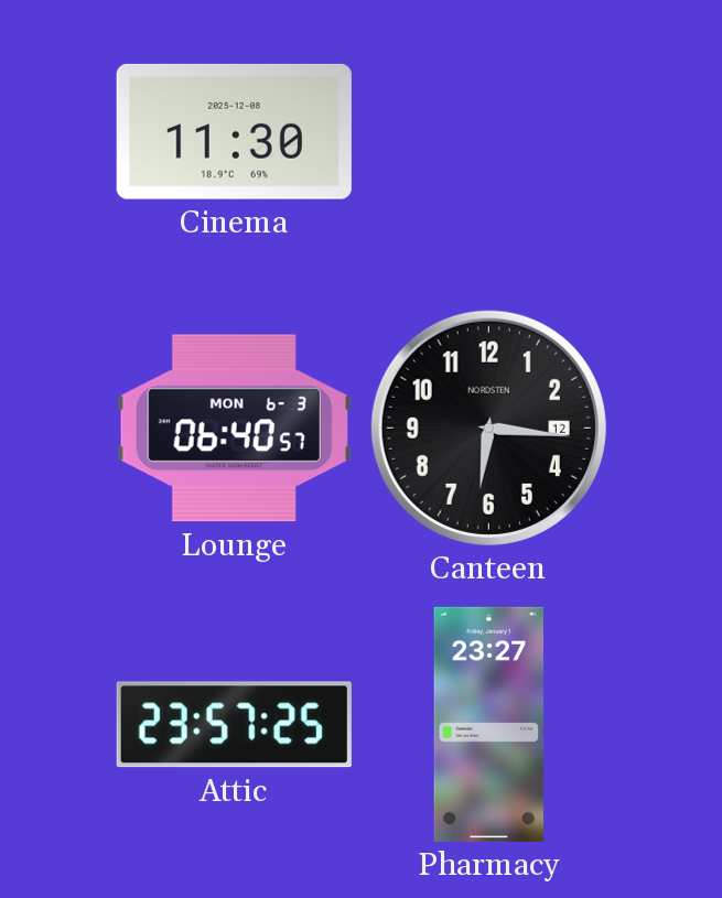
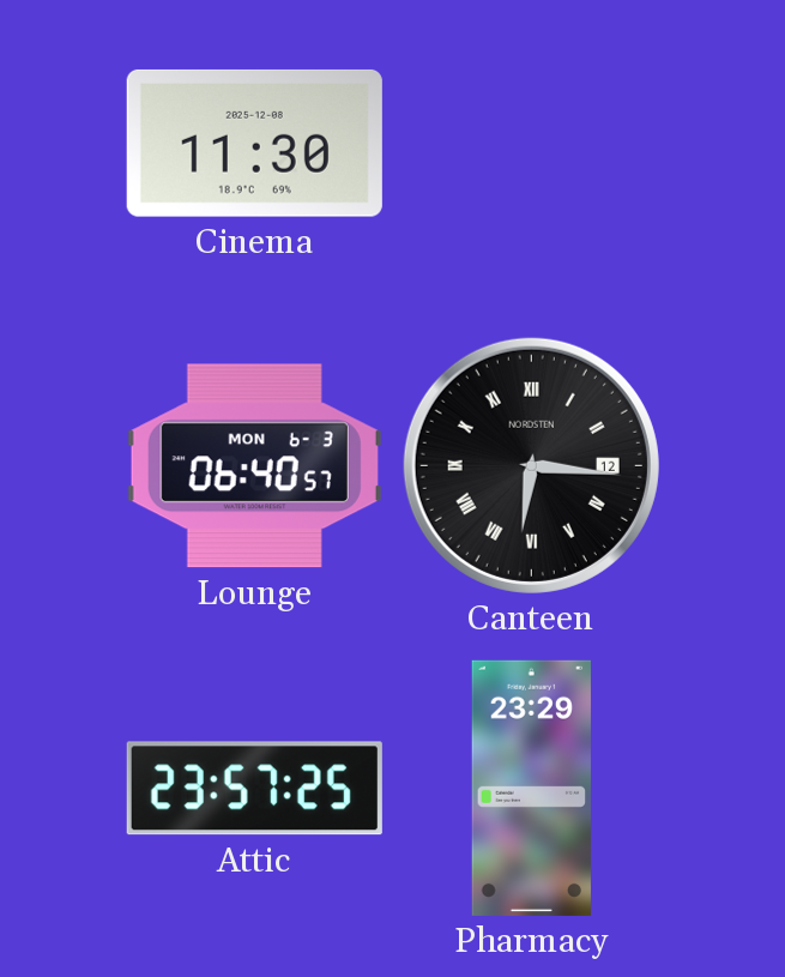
Canteen numerals: Arabic -> Roman
Pharmacy: 23:27 -> 23:29
